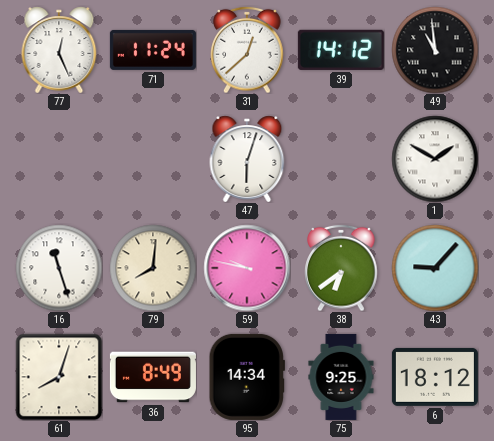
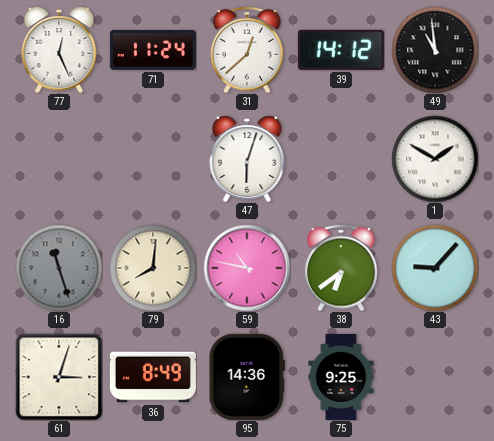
16 dial: white -> grey
59: 9:47 -> 10:47
61: 8:03 -> 3:03
95: 14:34 -> 14:36
6: 18:12 -> none
